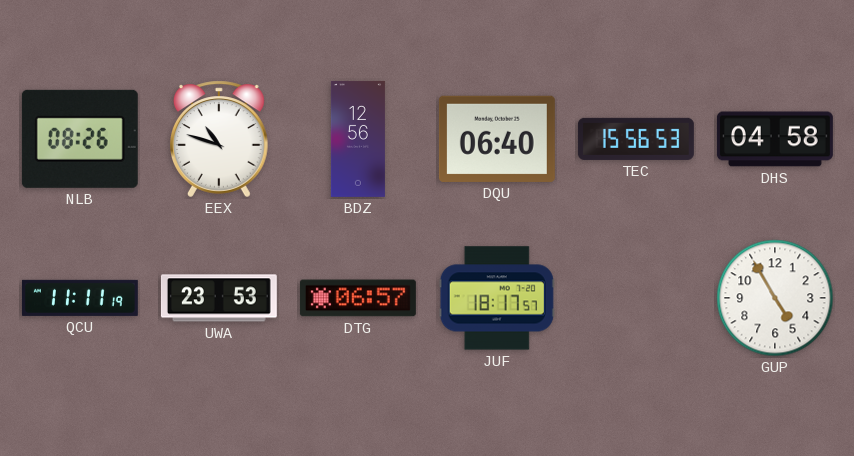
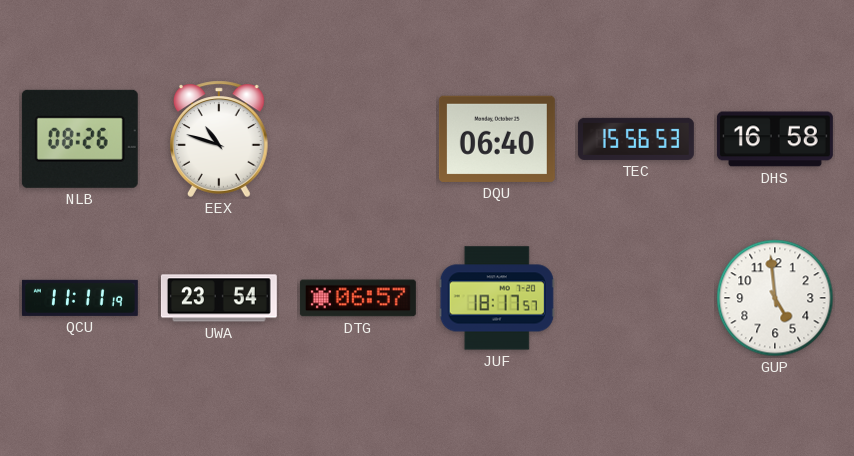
BDZ: 12:56 -> none
DHS: 04:58 -> 16:58
UWA: 23:53 -> 23:54
GUP: 4:55 -> 4:59
